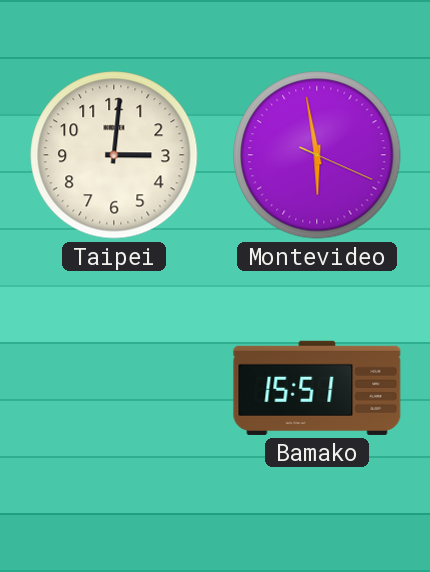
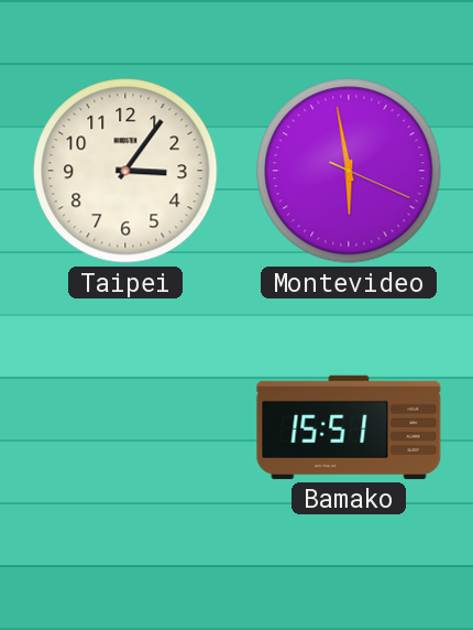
Taipei: 3:01 -> 3:06
